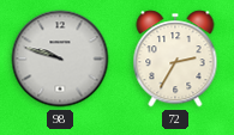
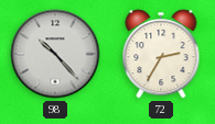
98: 9:48 -> 10:23
